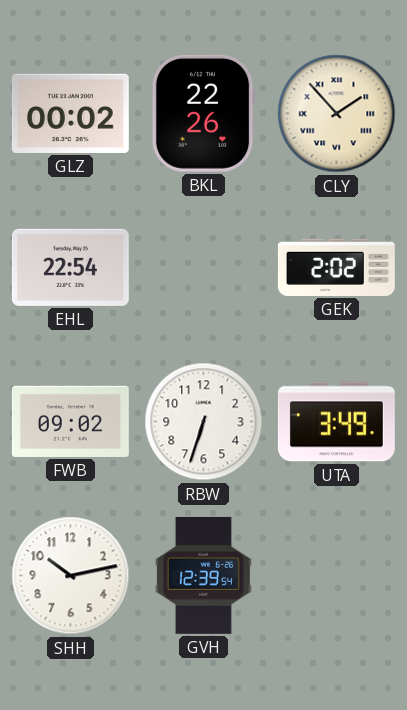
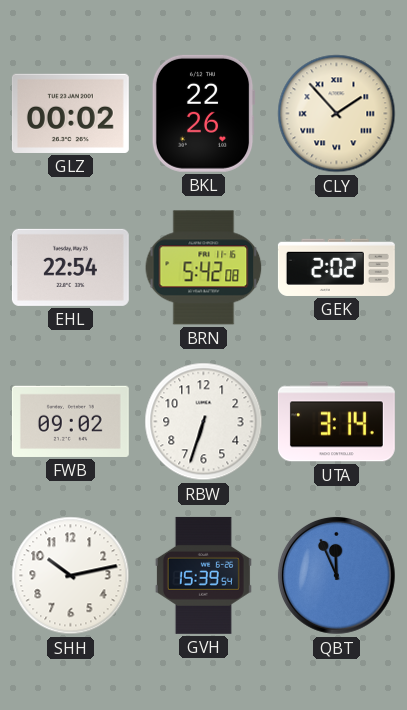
BRN: none -> 5:42
UTA: 3:49 -> 3:14
GVH: 12:39 -> 15:39
QBT: none -> 11:56
